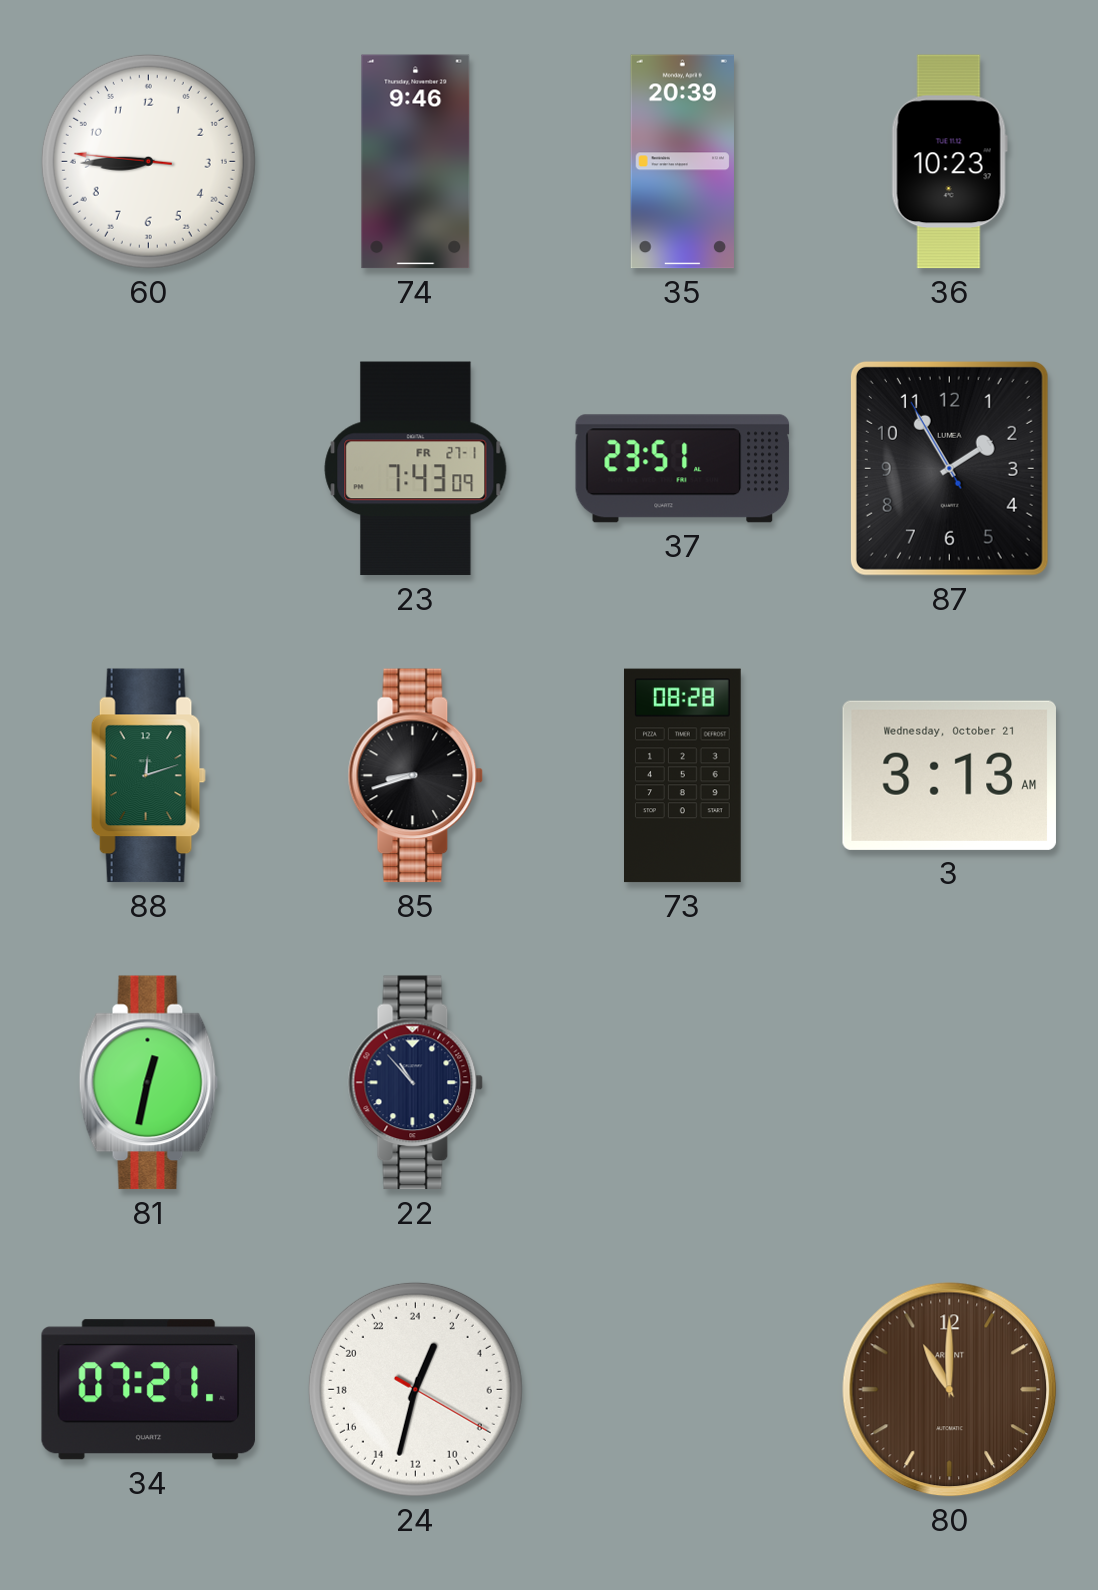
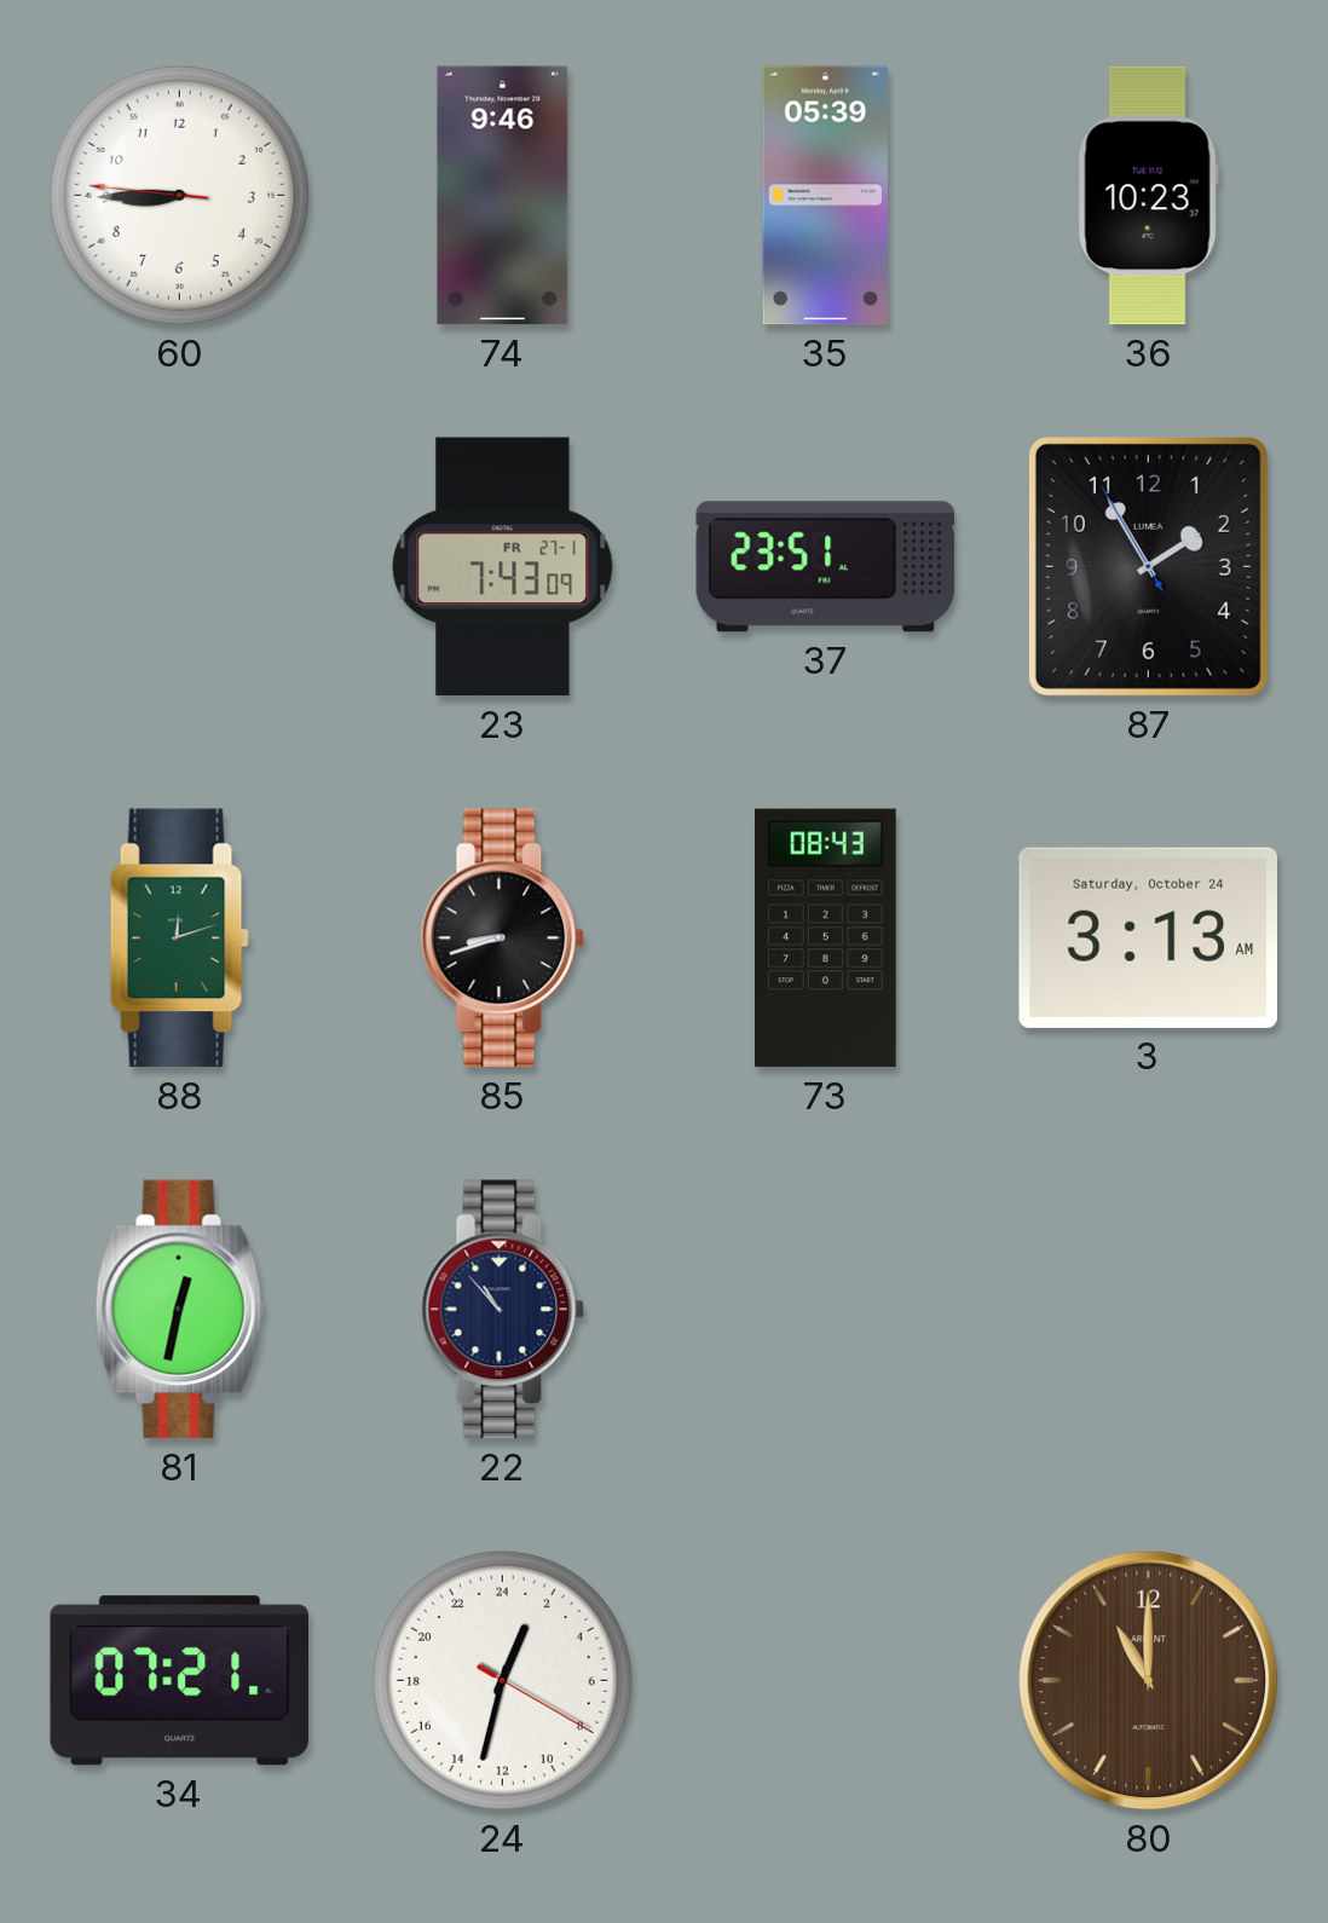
35: 20:39 -> 05:39
73: 08:28 -> 08:43
3 date: Wednesday, October 21 -> Saturday, October 24
